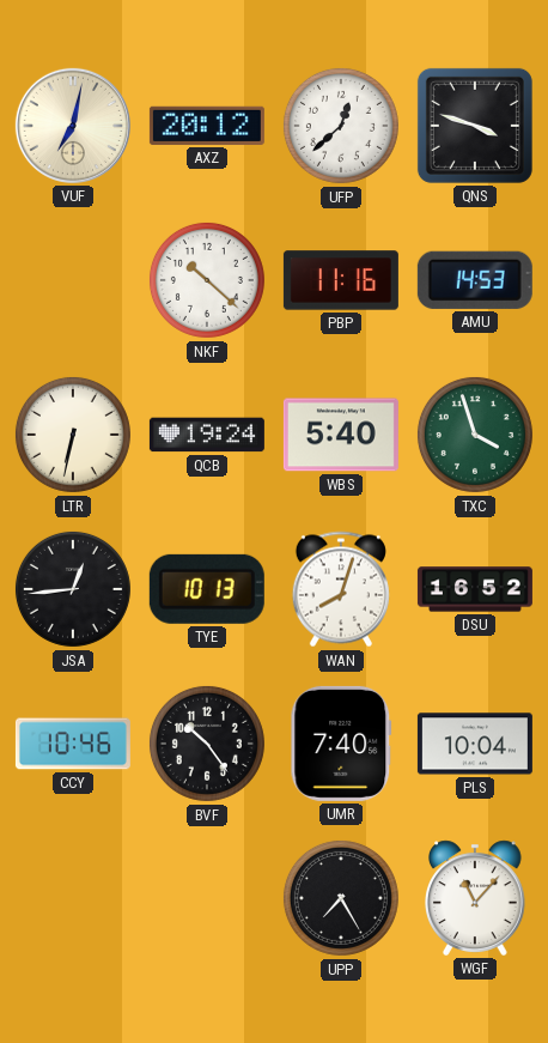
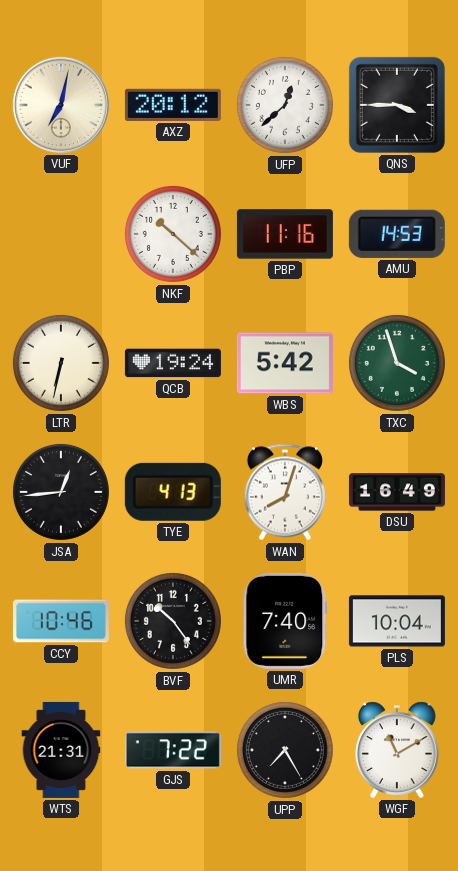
QNS: 3:48 -> 3:45
WBS: 5:40 -> 5:42
TYE: 10:13 -> 4:13
DSU: 16:52 -> 16:49
WTS: none -> 21:31
GJS: none -> 7:22
WGF: 11:07 -> 11:10
